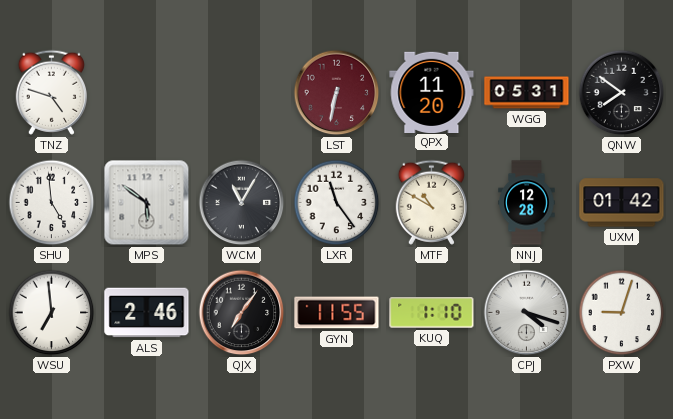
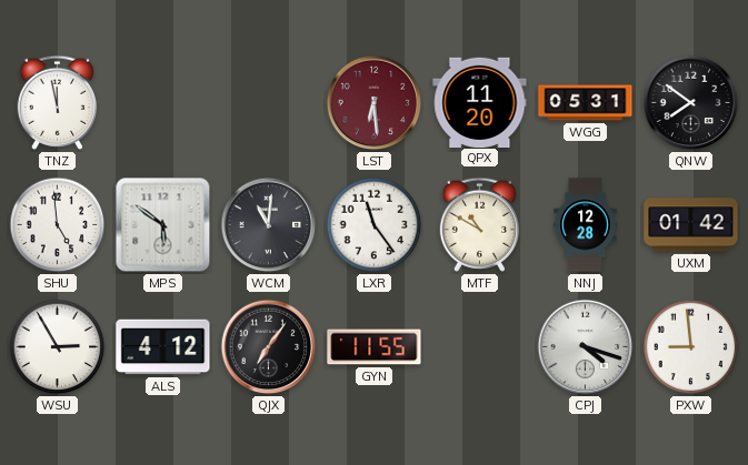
TNZ: 4:48 -> 11:58
LST: 6:32 -> 6:29
WCM: 11:05 -> 11:01
WSU: 6:59 -> 2:55
ALS: 2:46 -> 4:12
KUQ: 1:10 -> none
PXW: 9:03 -> 8:59
